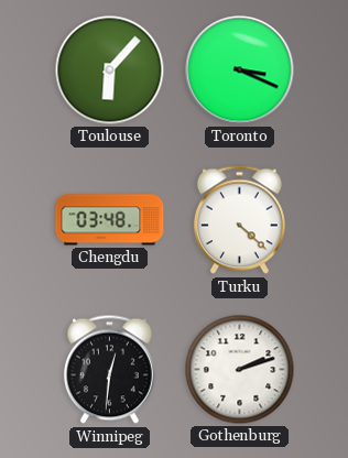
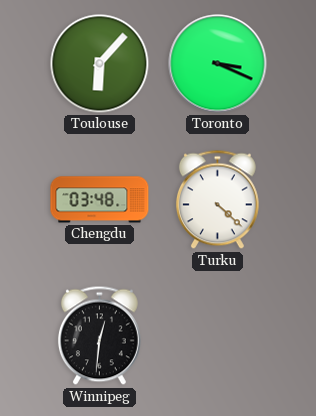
Gothenburg: 2:12 -> none
